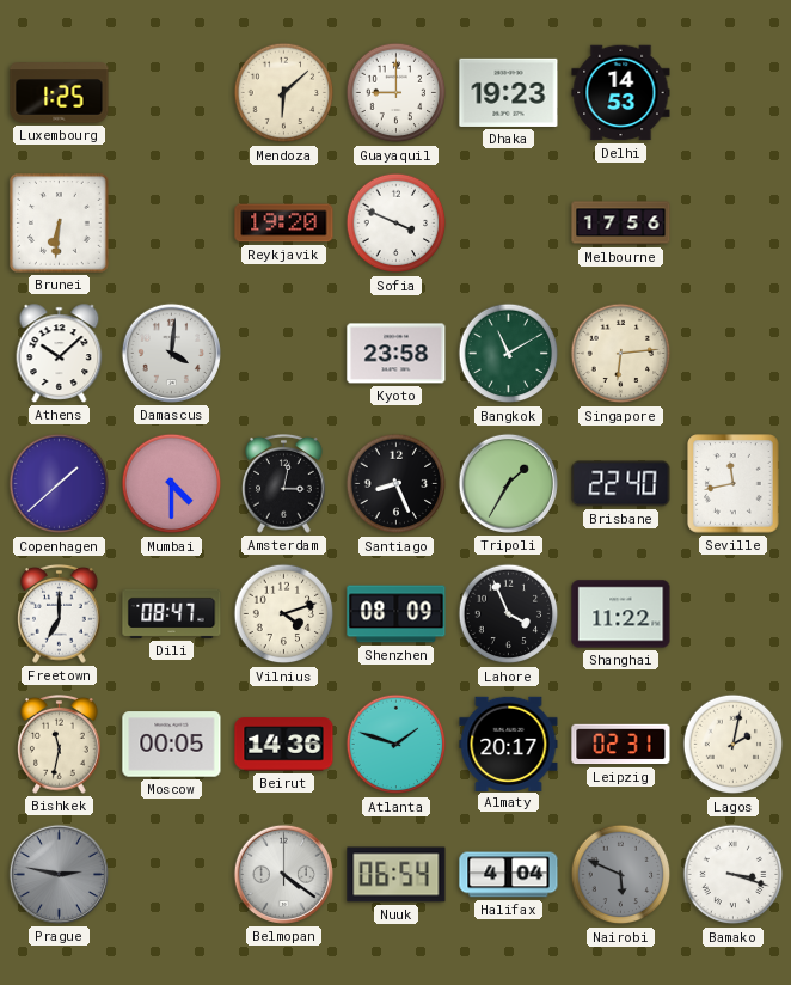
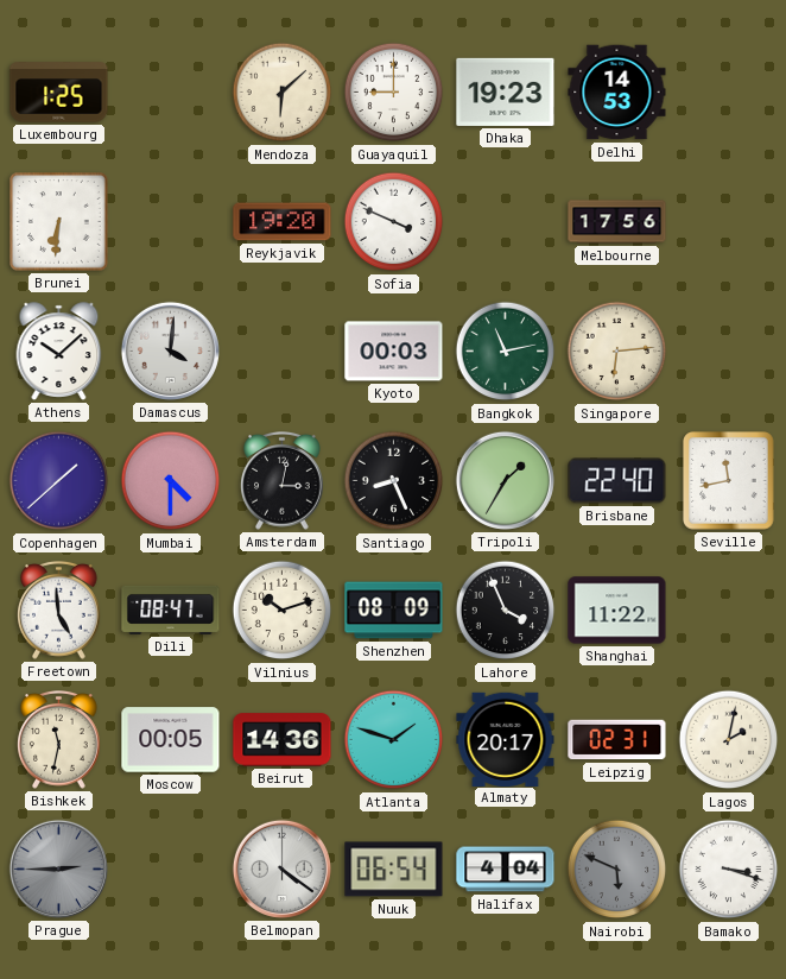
Kyoto: 23:58 -> 00:03
Bangkok: 11:10 -> 11:13
Freetown: 7:00 -> 4:59
Vilnius: 4:12 -> 10:12
Prague: 2:47 -> 2:45
